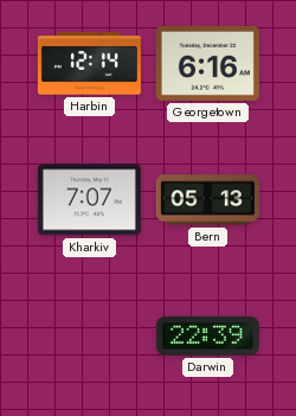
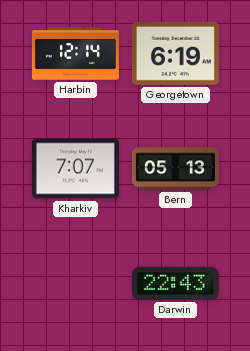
Georgetown: 6:16 -> 6:19
Darwin: 22:39 -> 22:43
